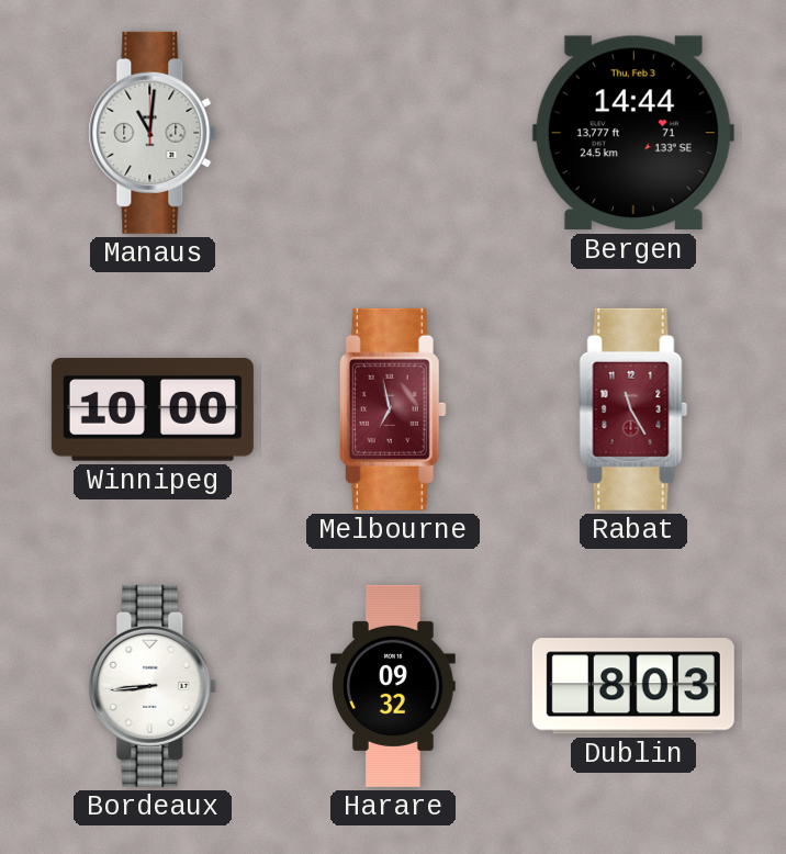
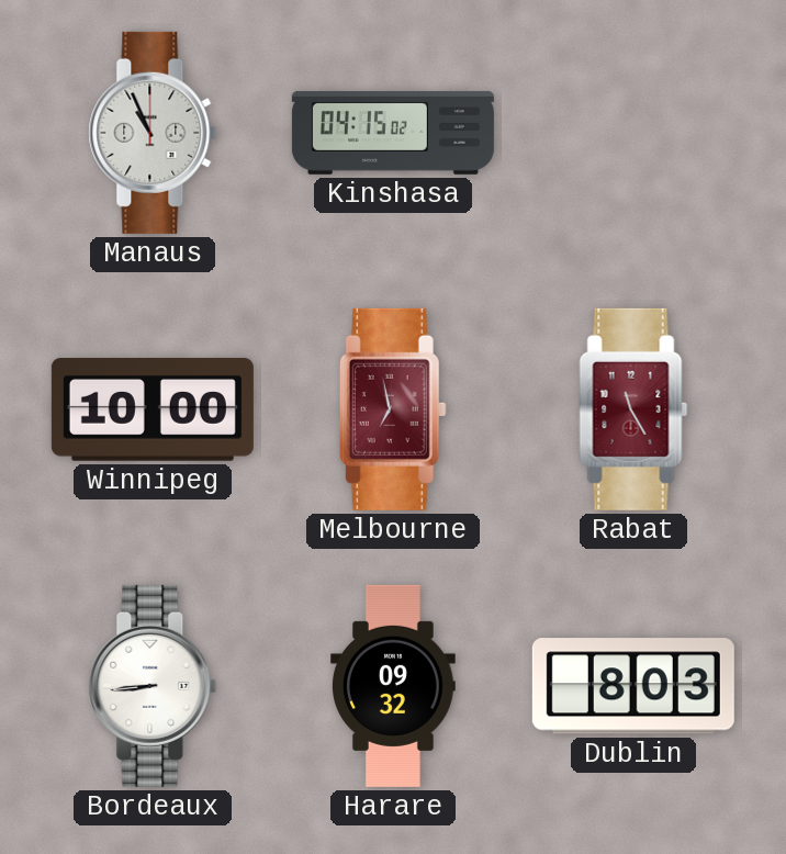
Manaus: 11:01 -> 10:56
Kinshasa: none -> 04:15
Bergen: 14:44 -> none
